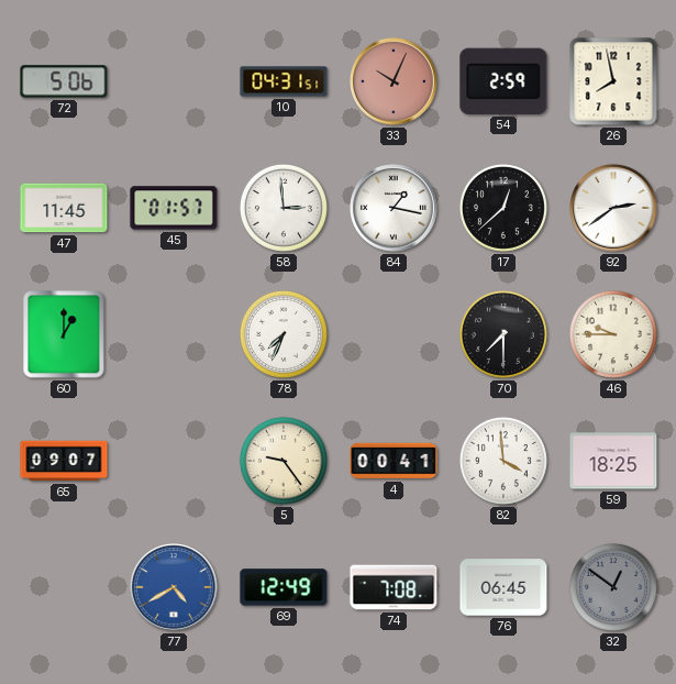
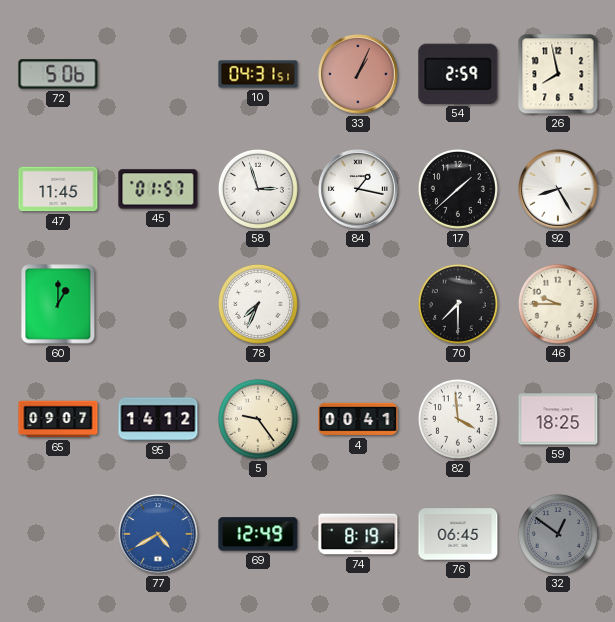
33: 10:04 -> 1:04
58: 2:59 -> 2:57
17: 12:38 -> 1:38
92: 2:39 -> 8:25
95: none -> 14:12
74: 7:08 -> 8:19
